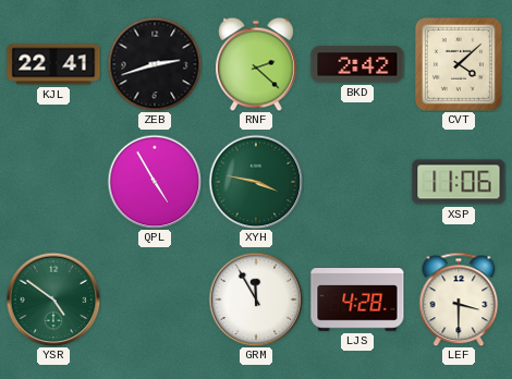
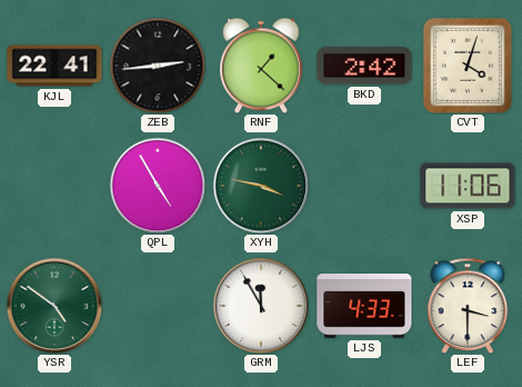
ZEB: 2:42 -> 2:44
RNF: 2:22 -> 1:22
CVT: 4:08 -> 4:03
LJS: 4:28 -> 4:33
